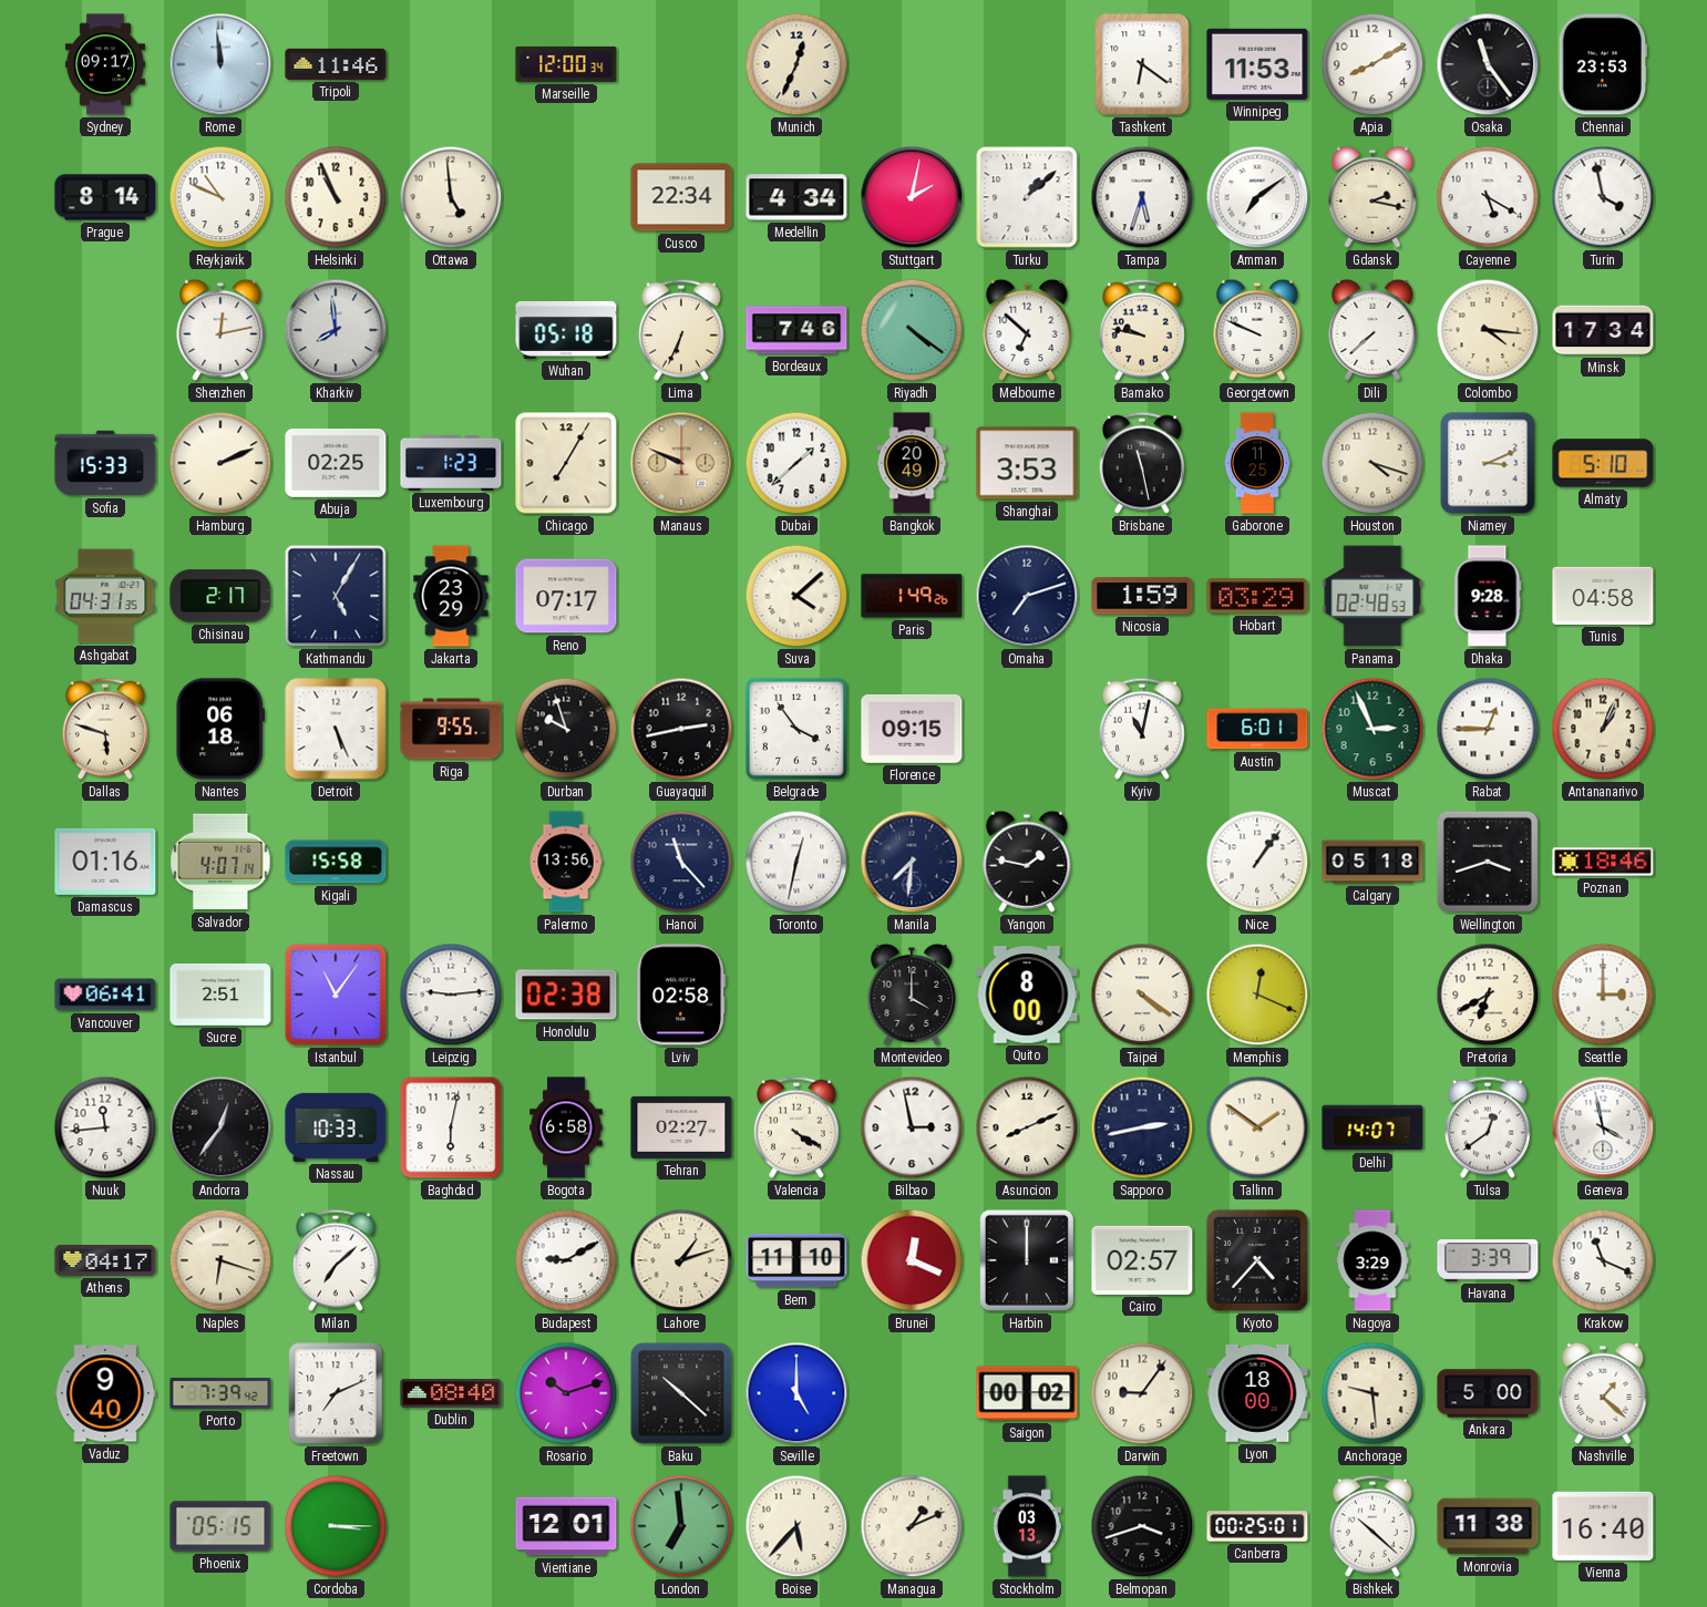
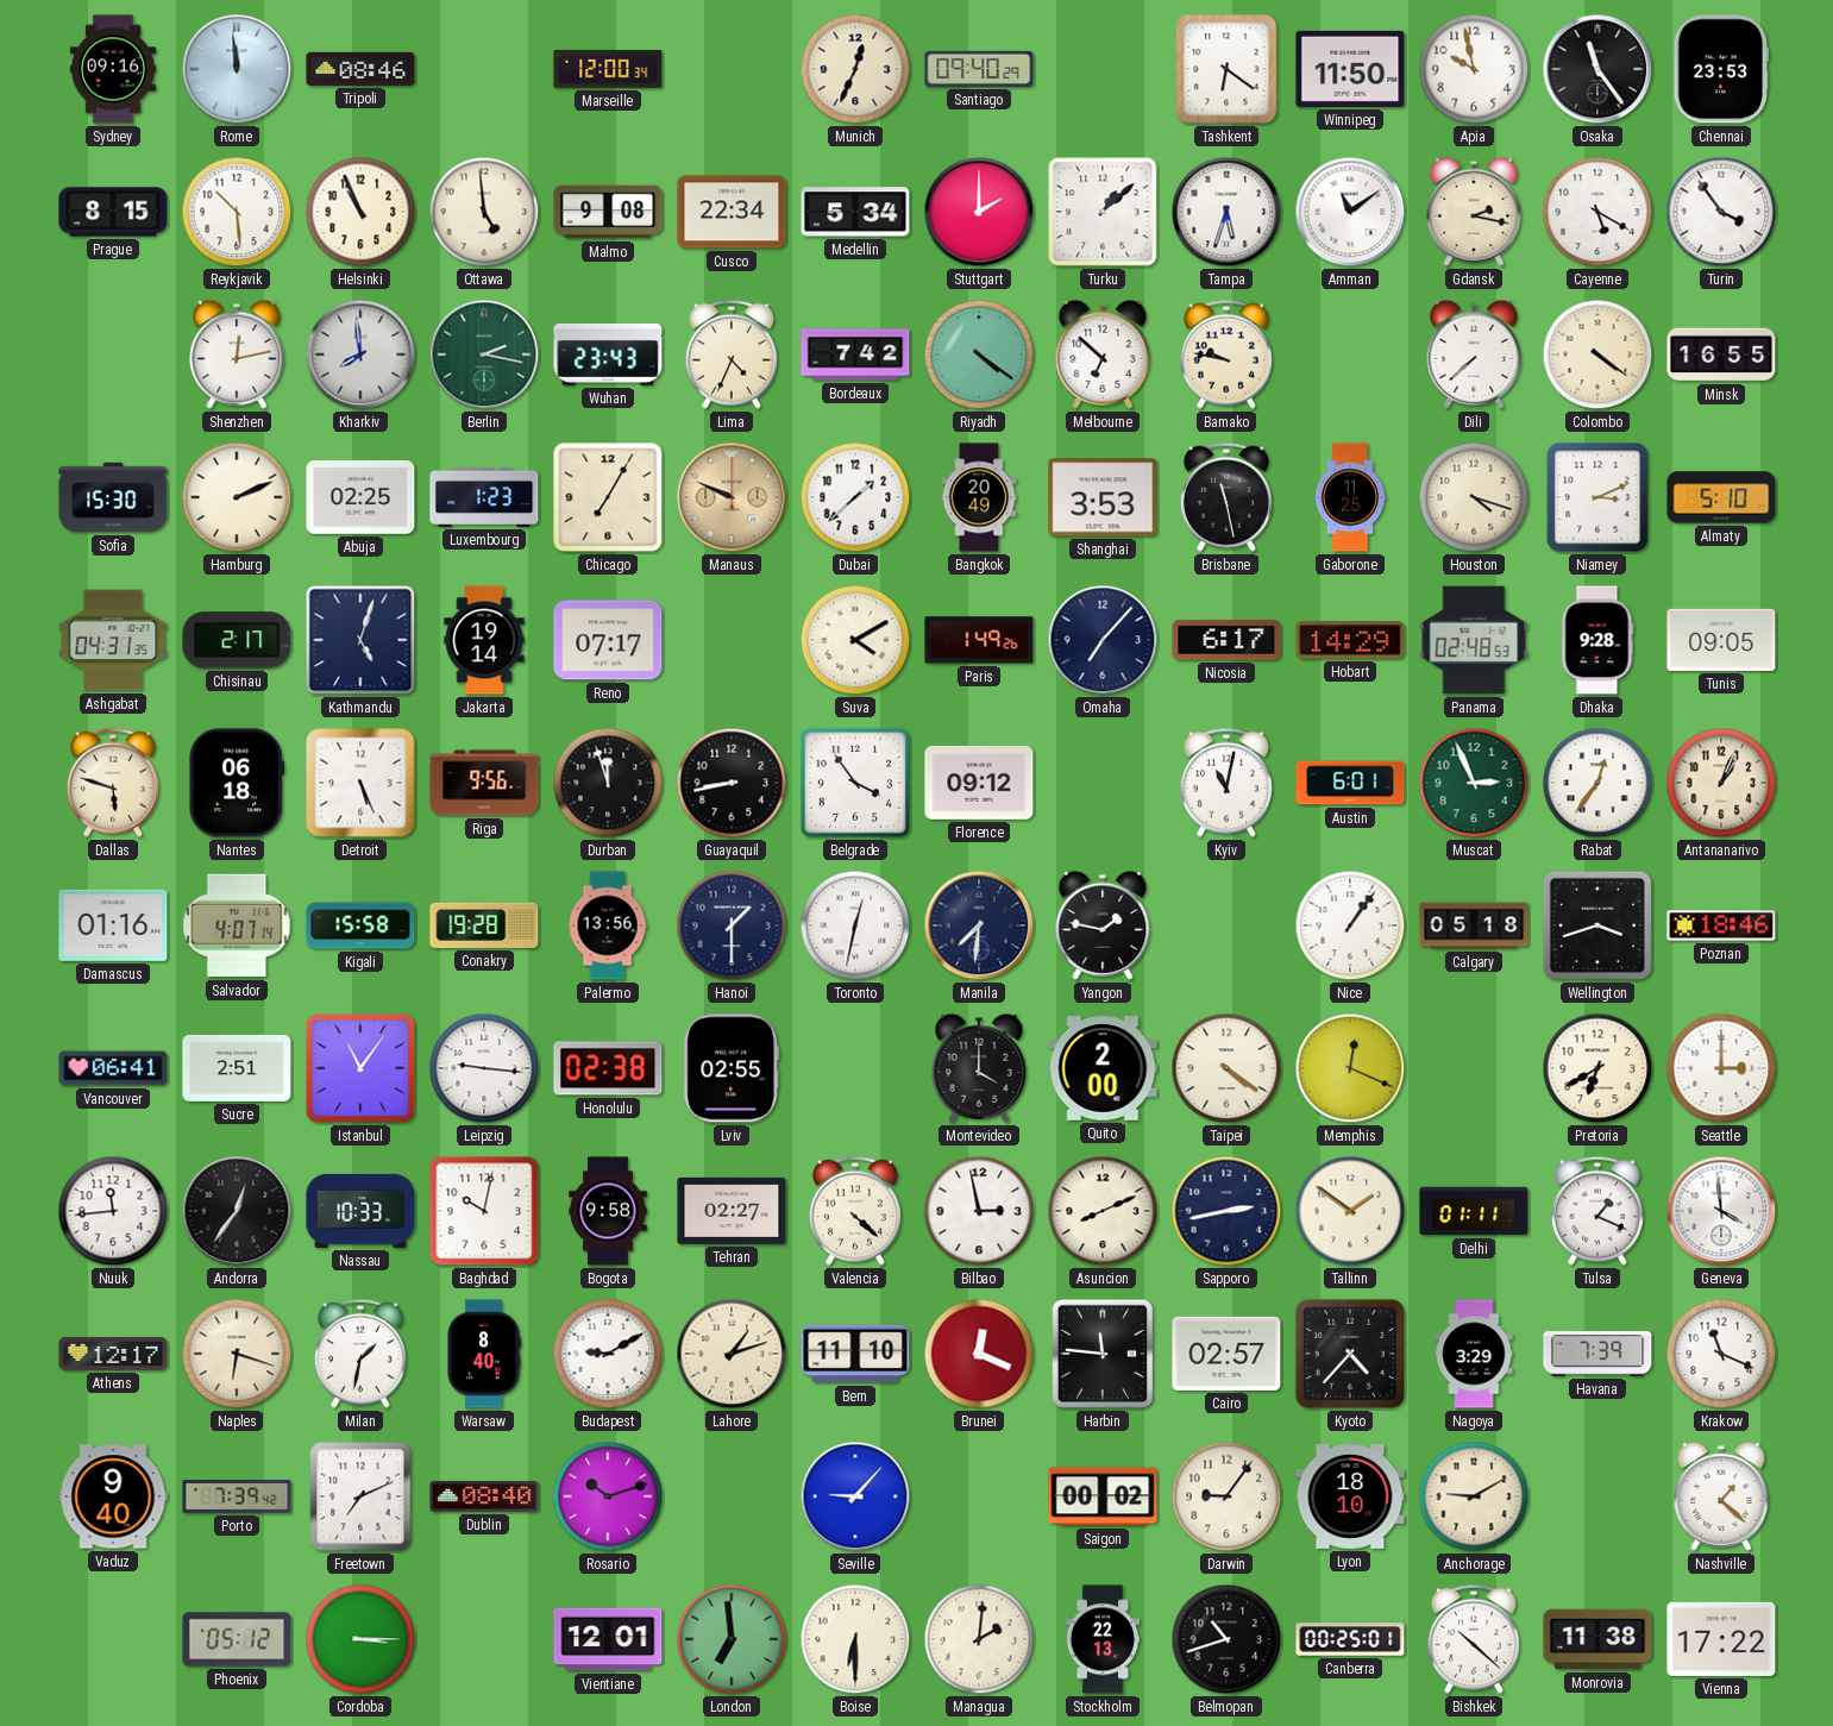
Sydney: 09:17 -> 09:16
Tripoli: 11:46 -> 08:46
Santiago: none -> 09:40
Winnipeg: 11:53 -> 11:50
Apia: 8:10 -> 9:58
Prague: 8:14 -> 8:15
Reykjavik: 10:49 -> 10:29
Malmo: none -> 9:08
Medellin: 4:34 -> 5:34
Stuttgart: 2:02 -> 2:00
Amman: 7:09 -> 11:09
Turin: 3:58 -> 3:54
Berlin: none -> 2:17
Wuhan: 05:18 -> 23:43
Lima: 6:34 -> 4:34
Bordeaux: 7:46 -> 7:42
Georgetown: 9:49 -> none
Colombo: 4:16 -> 4:21
Minsk: 17:34 -> 16:55
Sofia: 15:33 -> 15:30
Kathmandu: 5:05 -> 5:03
Jakarta: 23:29 -> 19:14
Suva: 4:08 -> 4:10
Omaha: 7:12 -> 7:07
Nicosia: 1:59 -> 6:17
Hobart: 03:29 -> 14:29
Tunis: 04:58 -> 09:05
Riga: 9:55 -> 9:56
Durban: 9:57 -> 11:57
Guayaquil: 2:43 -> 8:43
Florence: 09:15 -> 09:12
Rabat: 12:45 -> 12:36
Conakry: none -> 19:28
Hanoi: 11:23 -> 1:30
Leipzig: 9:14 -> 9:16
Lviv: 02:58 -> 02:55
Quito: 8:00 -> 2:00
Baghdad: 6:02 -> 10:02
Bogota: 6:58 -> 9:58
Valencia: 4:20 -> 4:22
Delhi: 14:07 -> 01:11
Tulsa: 12:39 -> 1:19
Geneva: 3:58 -> 3:59
Athens: 04:17 -> 12:17
Milan: 7:08 -> 1:32
Warsaw: none -> 8:40
Harbin: 12:00 -> 11:46
Havana: 3:39 -> 7:39
Baku: 10:22 -> none
Seville: 5:00 -> 9:07
Lyon: 18:00 -> 18:10
Anchorage: 9:29 -> 9:10
Ankara: 5:00 -> none
Phoenix: 05:15 -> 05:12
Boise: 5:37 -> 6:30
Managua: 1:11 -> 2:01
Stockholm: 03:13 -> 22:13
Belmopan: 3:42 -> 10:42
Vienna: 16:40 -> 17:22
